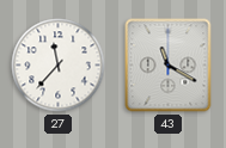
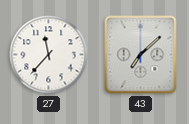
43: 11:20 -> 7:08
